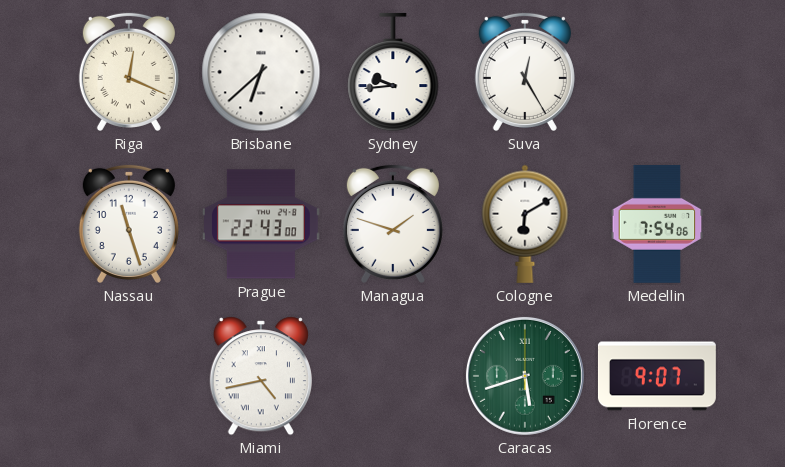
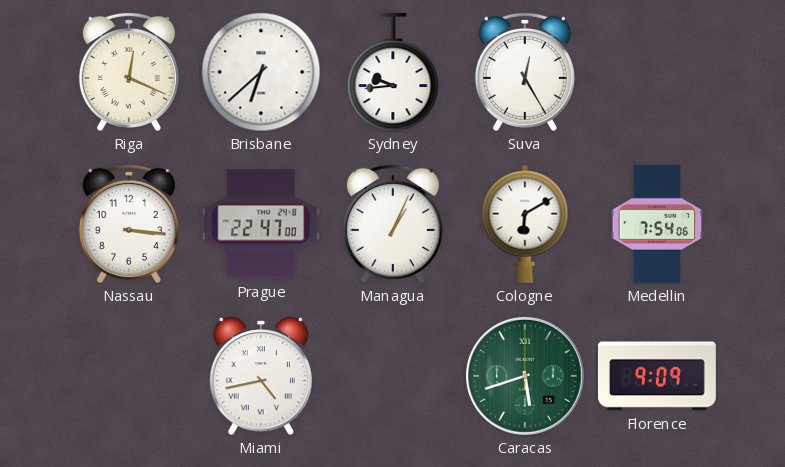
Nassau: 11:27 -> 3:16
Prague: 22:43 -> 22:47
Managua: 1:48 -> 1:04
Florence: 9:07 -> 9:09
